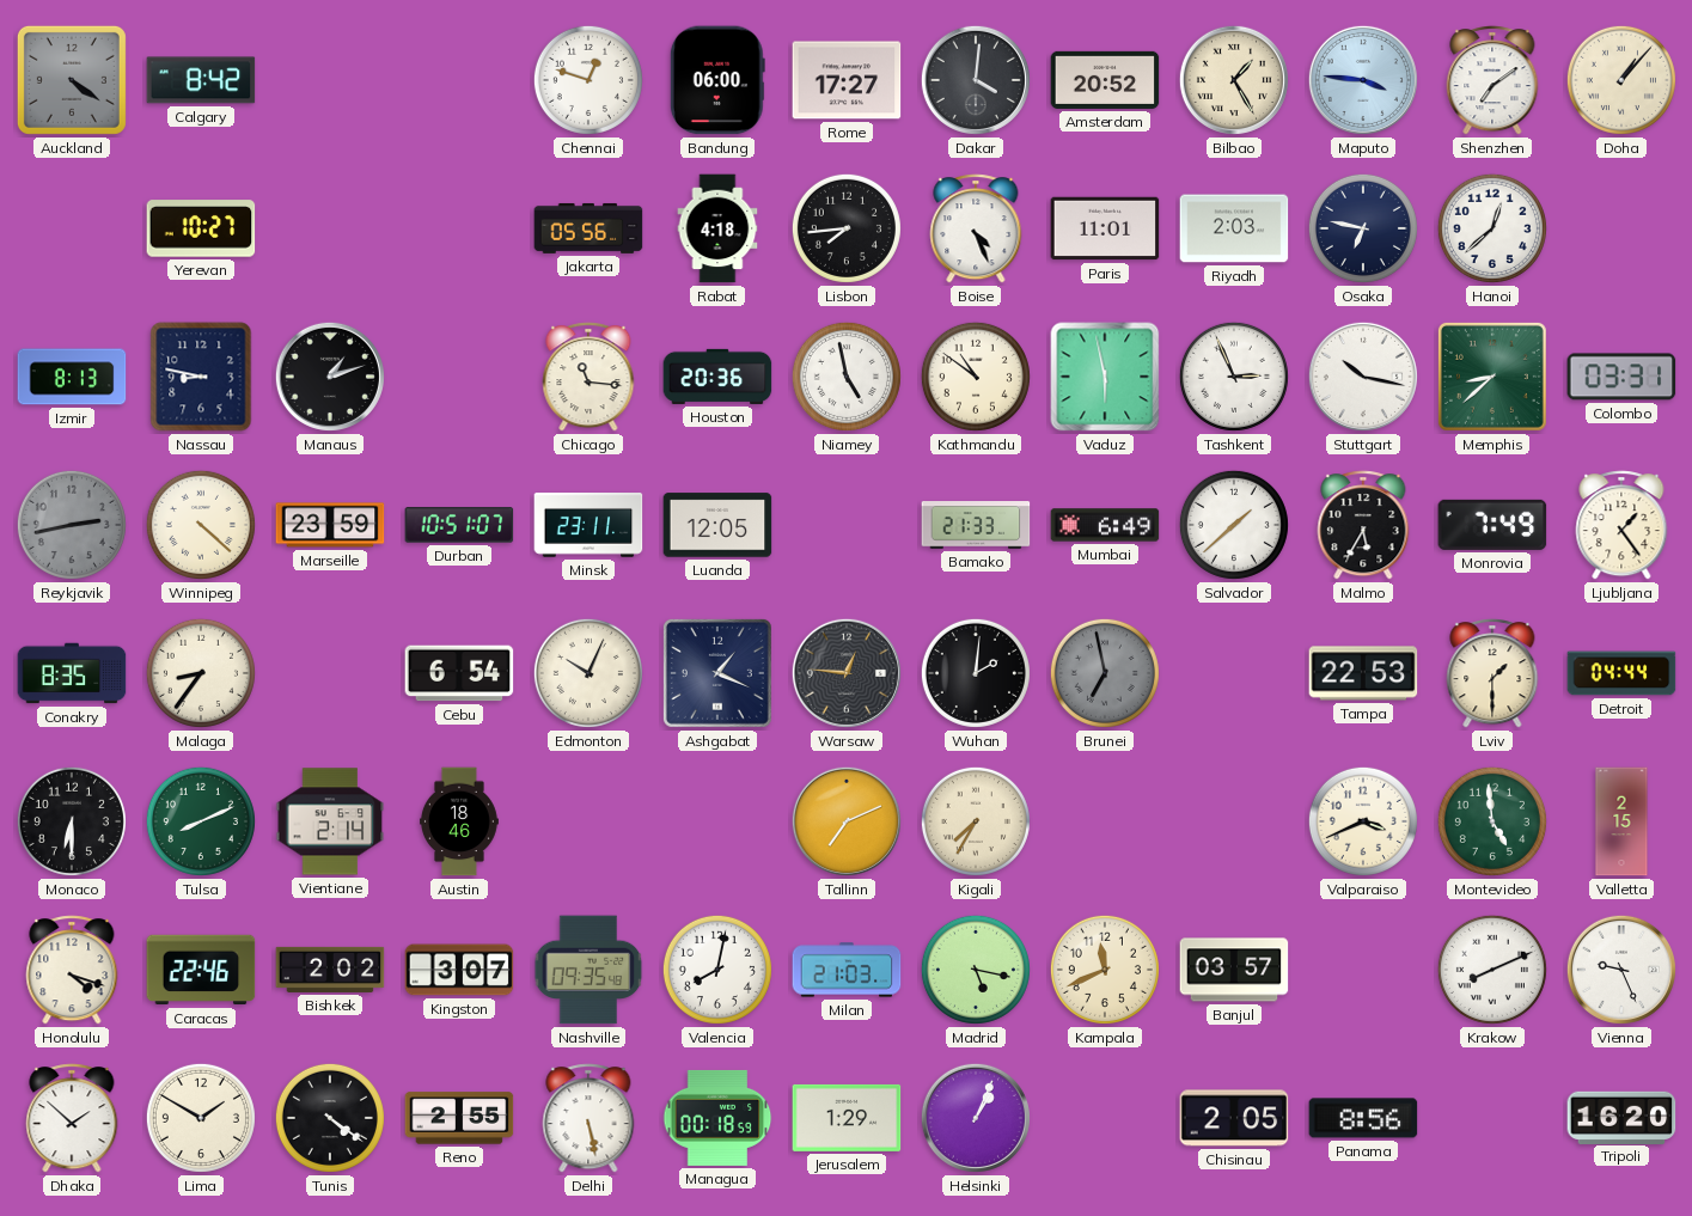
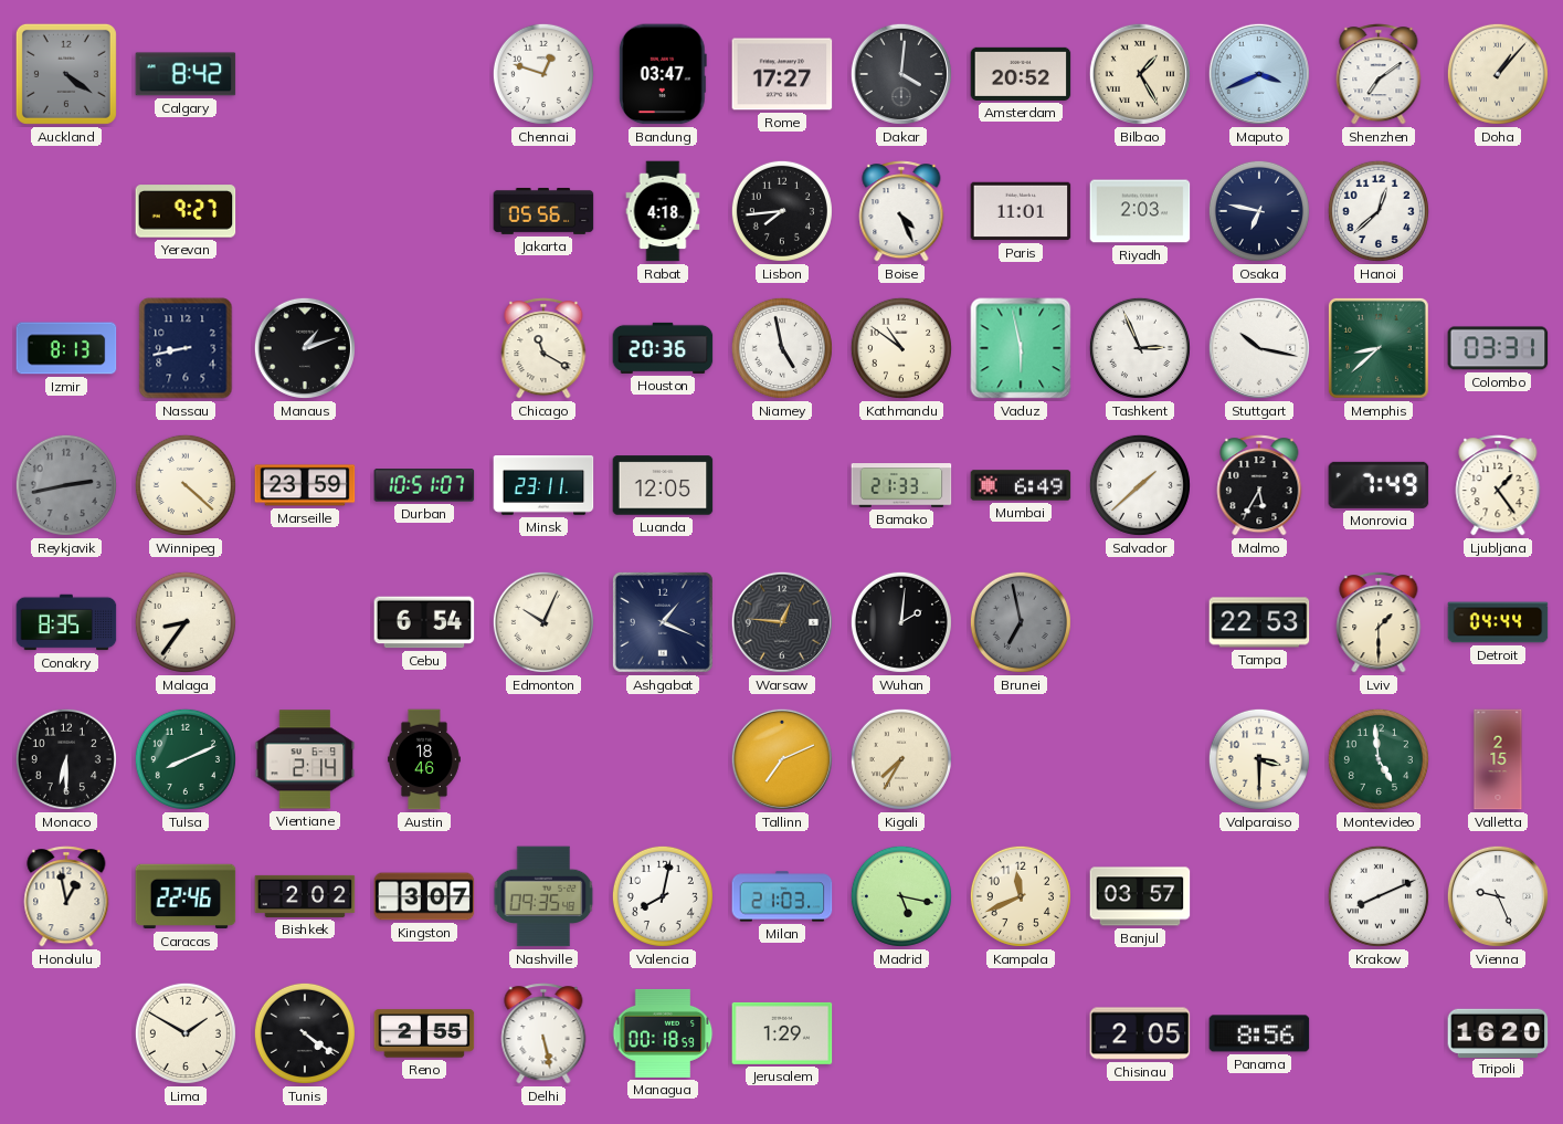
Bandung: 06:00 -> 03:47
Maputo: 3:46 -> 3:41
Yerevan: 10:27 -> 9:27
Nassau: 8:47 -> 8:43
Chicago: 11:16 -> 11:20
Valparaiso: 3:41 -> 3:30
Honolulu: 4:18 -> 12:58
Dhaka: 1:52 -> none
Helsinki: 1:04 -> none
